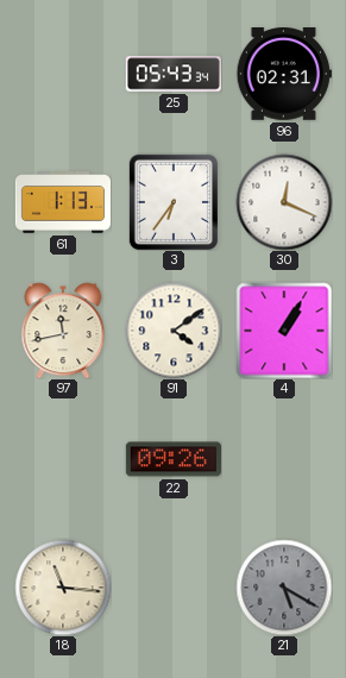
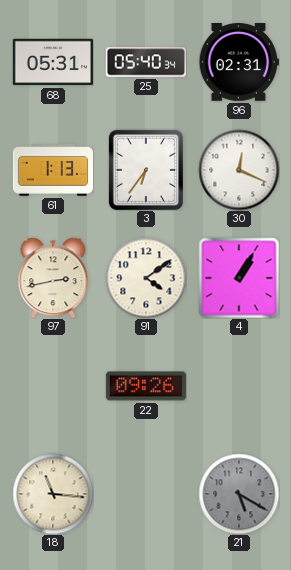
68: none -> 05:31
25: 05:43 -> 05:40
97: 11:43 -> 2:43
